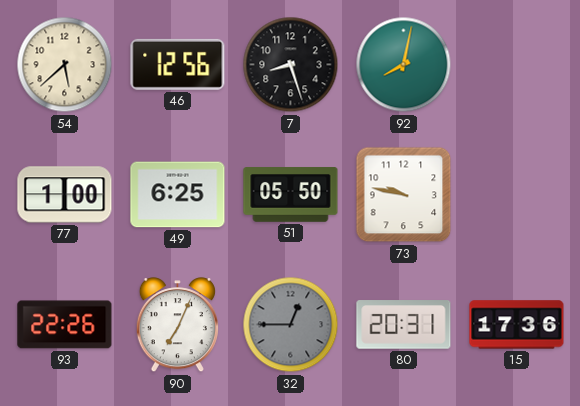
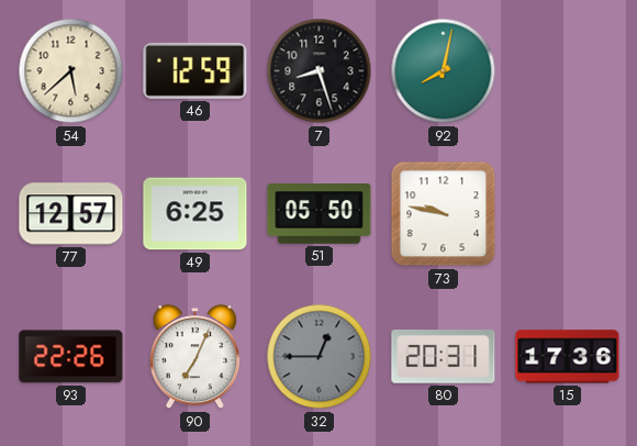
46: 12:56 -> 12:59
77: 1:00 -> 12:57
